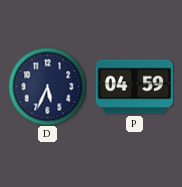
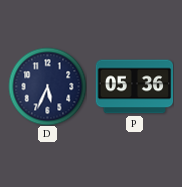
P: 04:59 -> 05:36
